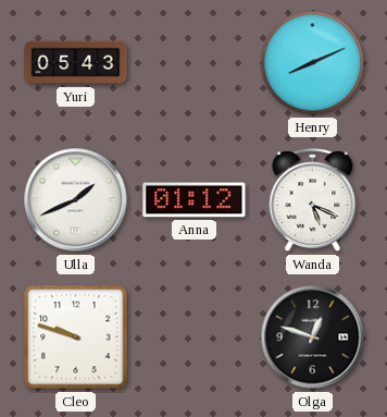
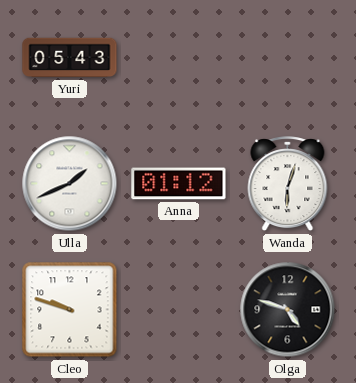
Henry: 8:11 -> none
Wanda: 5:19 -> 6:03
Olga: 12:48 -> 4:48
